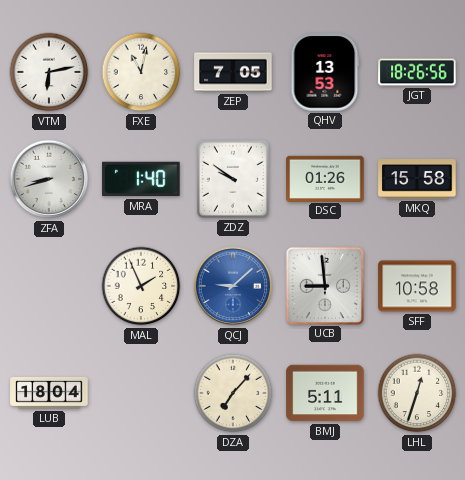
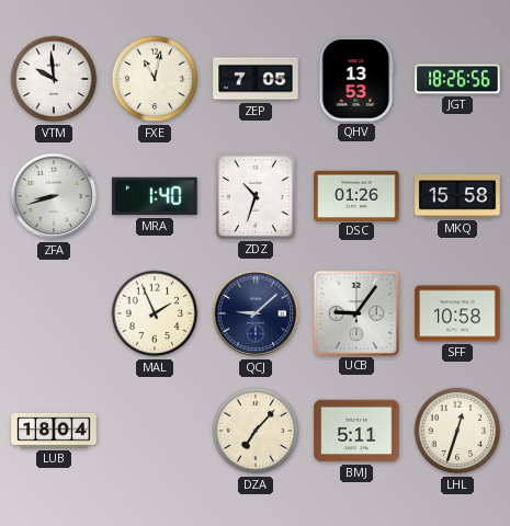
VTM: 6:13 -> 9:59
ZDZ: 9:51 -> 10:33
QCJ dial: blue -> navy
UCB: 8:59 -> 9:06
